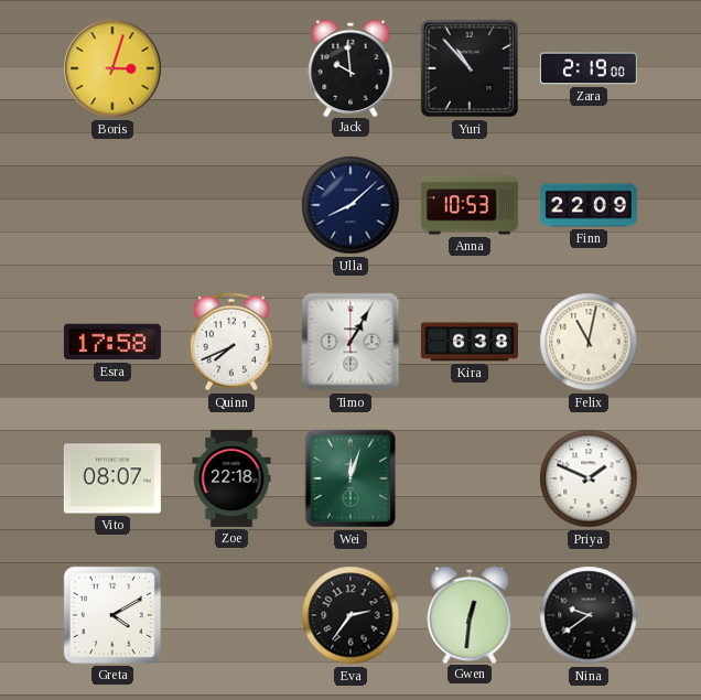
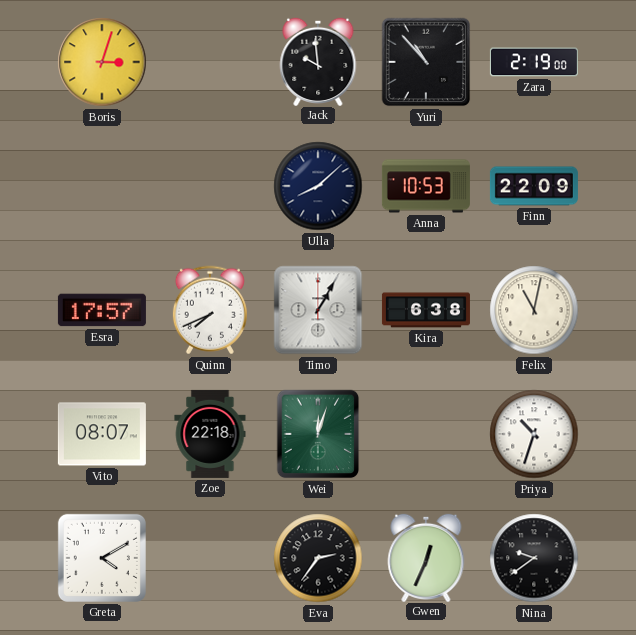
Esra: 17:58 -> 17:57
Priya: 1:49 -> 10:33
Gwen: 12:31 -> 12:34
